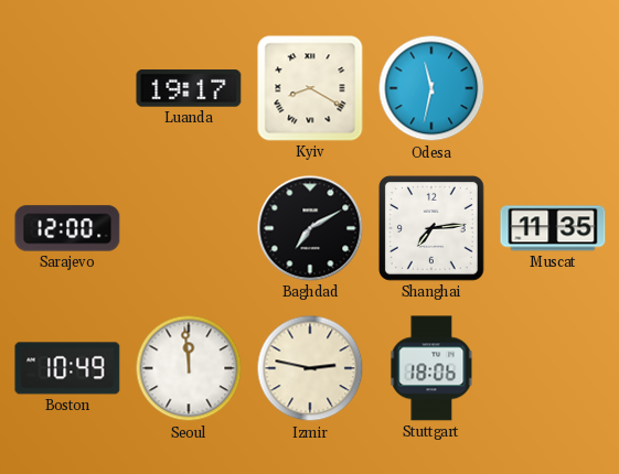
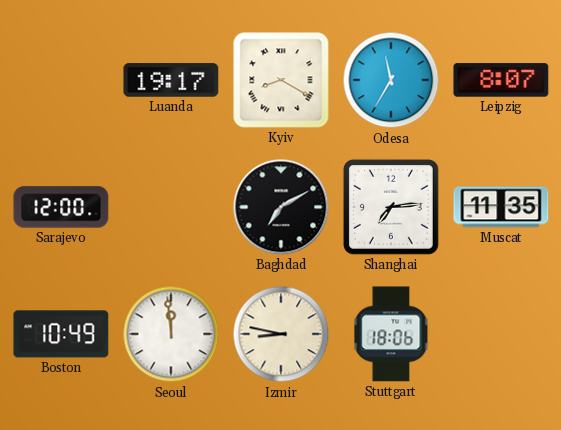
Odesa: 11:32 -> 11:35
Leipzig: none -> 8:07
Izmir: 2:47 -> 8:47
